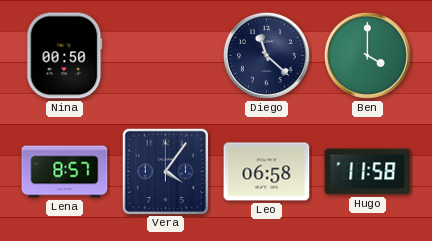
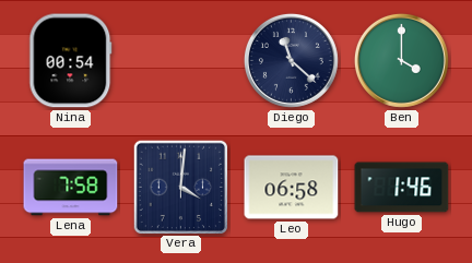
Nina: 00:50 -> 00:54
Lena: 8:57 -> 7:58
Vera: 4:06 -> 4:01
Hugo: 11:58 -> 1:46
